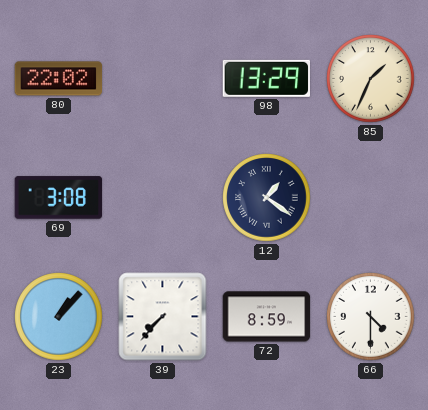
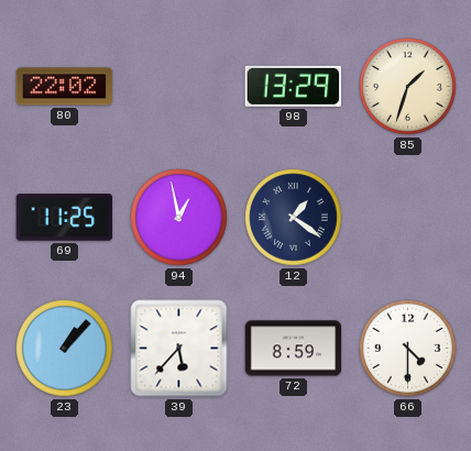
85: 1:34 -> 1:33
69: 3:08 -> 11:25
94: none -> 12:58
39: 7:37 -> 5:37
